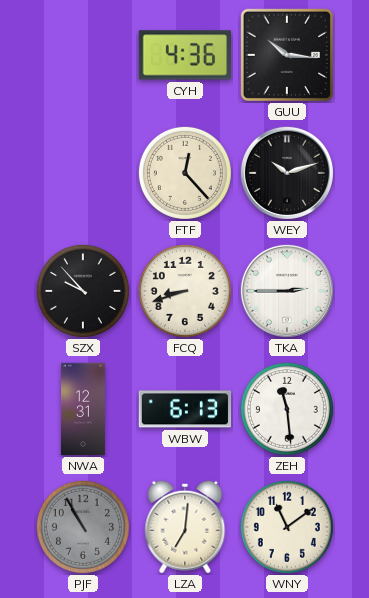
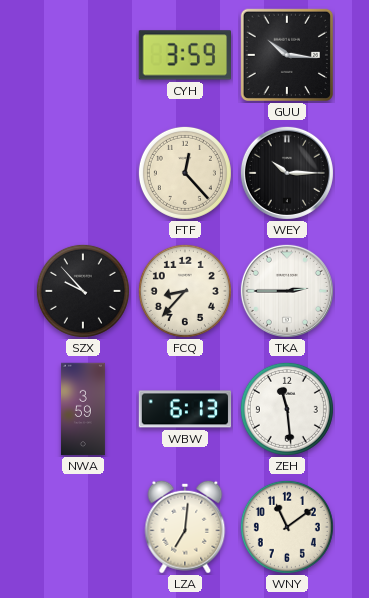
CYH: 4:36 -> 3:59
WEY: 10:12 -> 10:15
FCQ: 8:42 -> 8:37
NWA: 12:31 -> 3:59
PJF: 10:55 -> none
